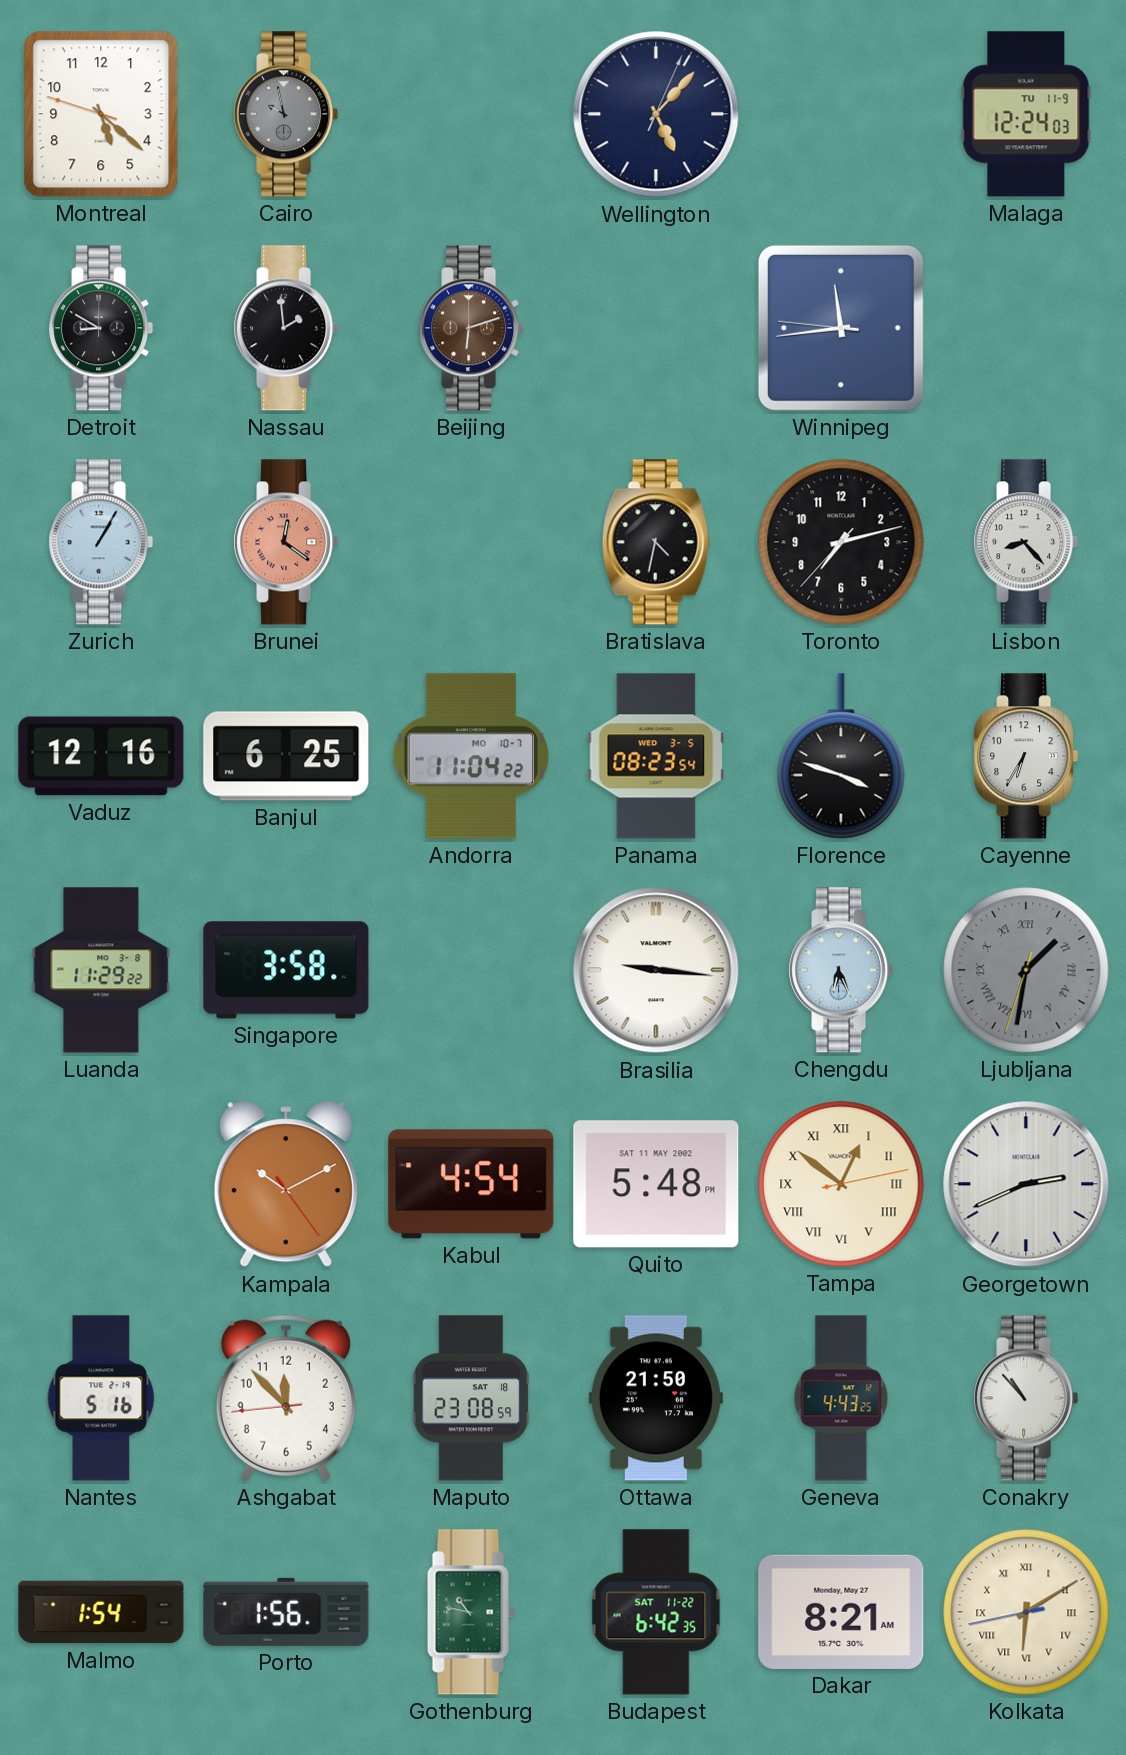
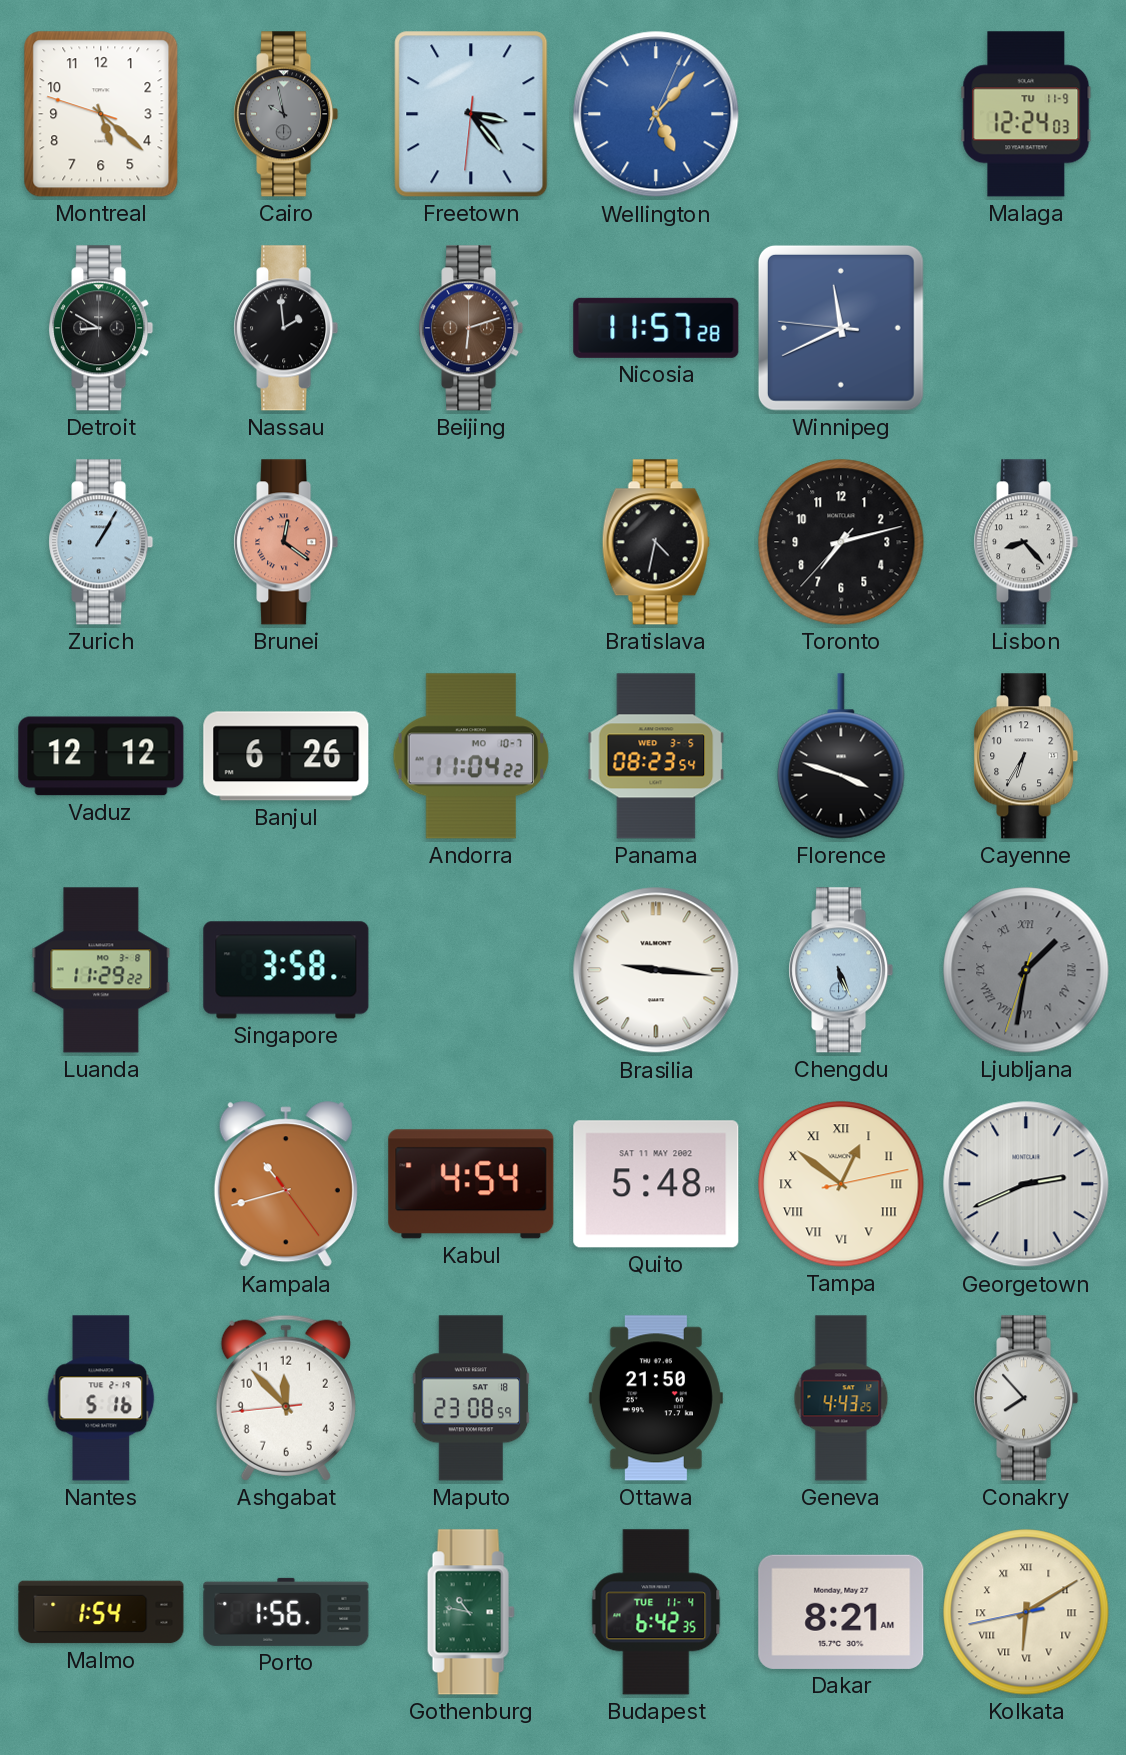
Freetown: none -> 3:23
Wellington dial: navy -> blue
Nicosia: none -> 11:57
Winnipeg: 11:43 -> 11:40
Vaduz: 12:16 -> 12:12
Banjul: 6:25 -> 6:26
Chengdu: 6:26 -> 5:26
Kampala: 10:10 -> 10:42
Conakry: 10:53 -> 7:53
Budapest date: SAT 11-22 -> TUE 11-4
